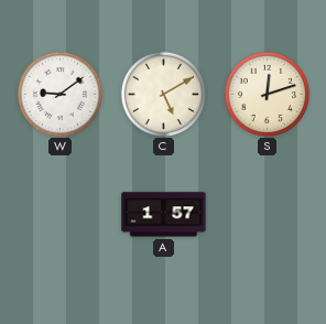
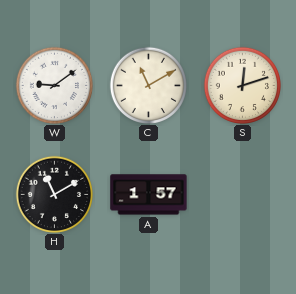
C: 5:10 -> 11:10
H: none -> 11:10
